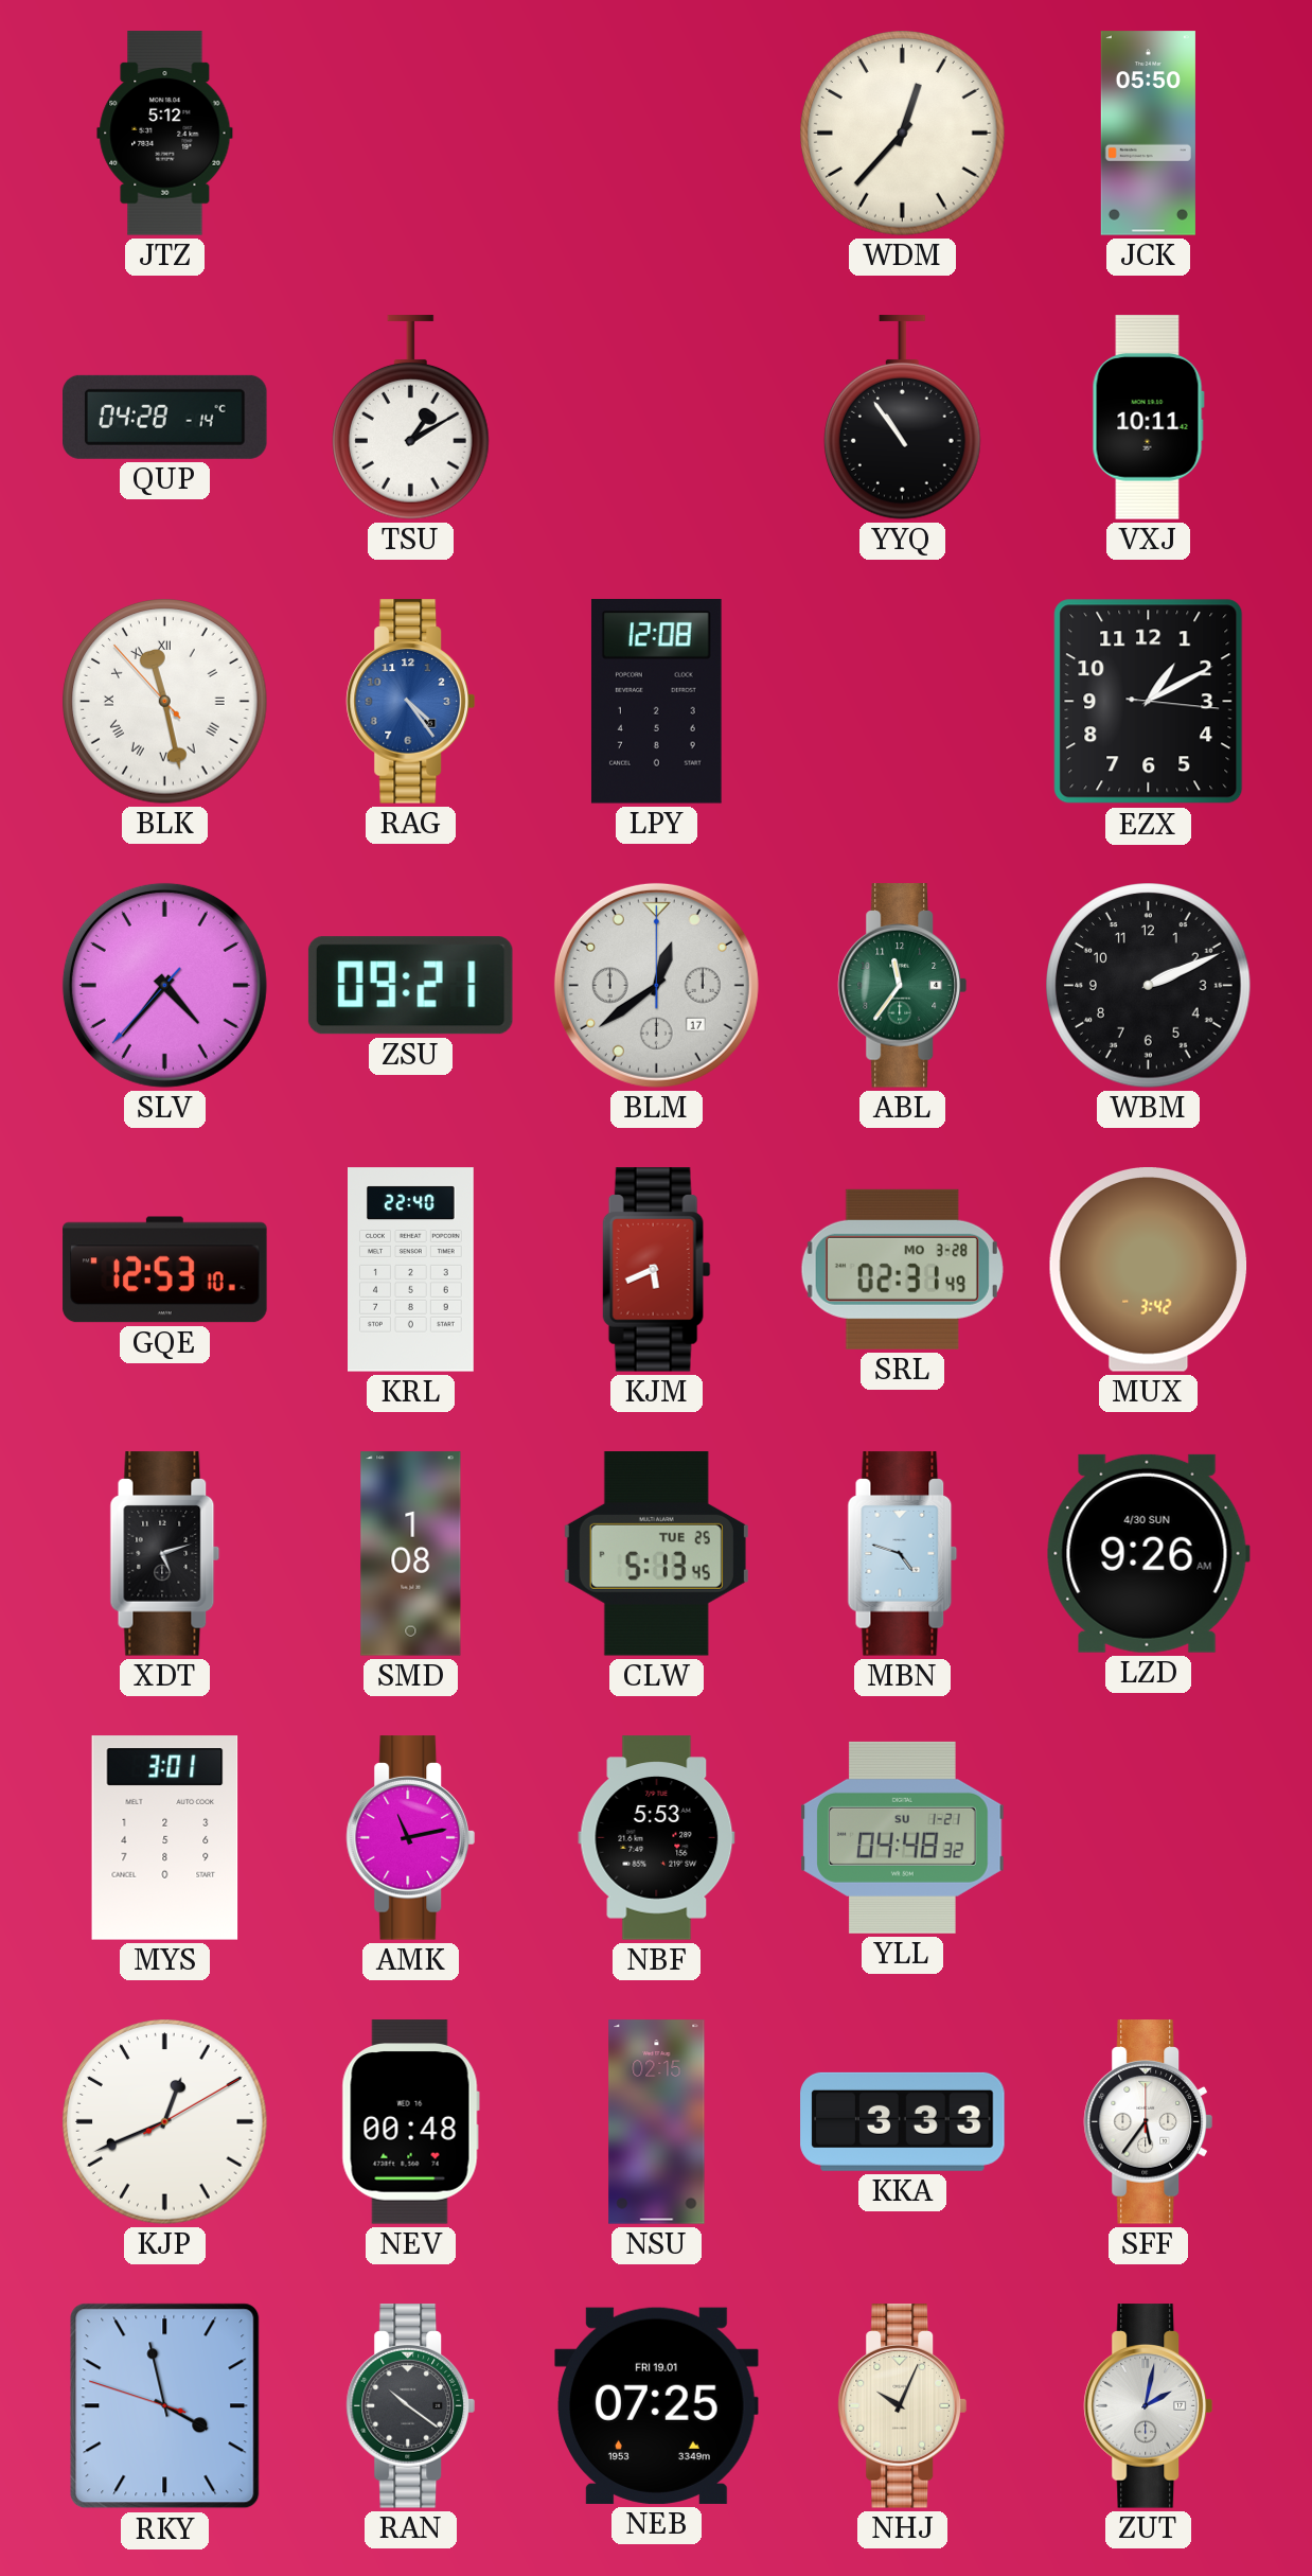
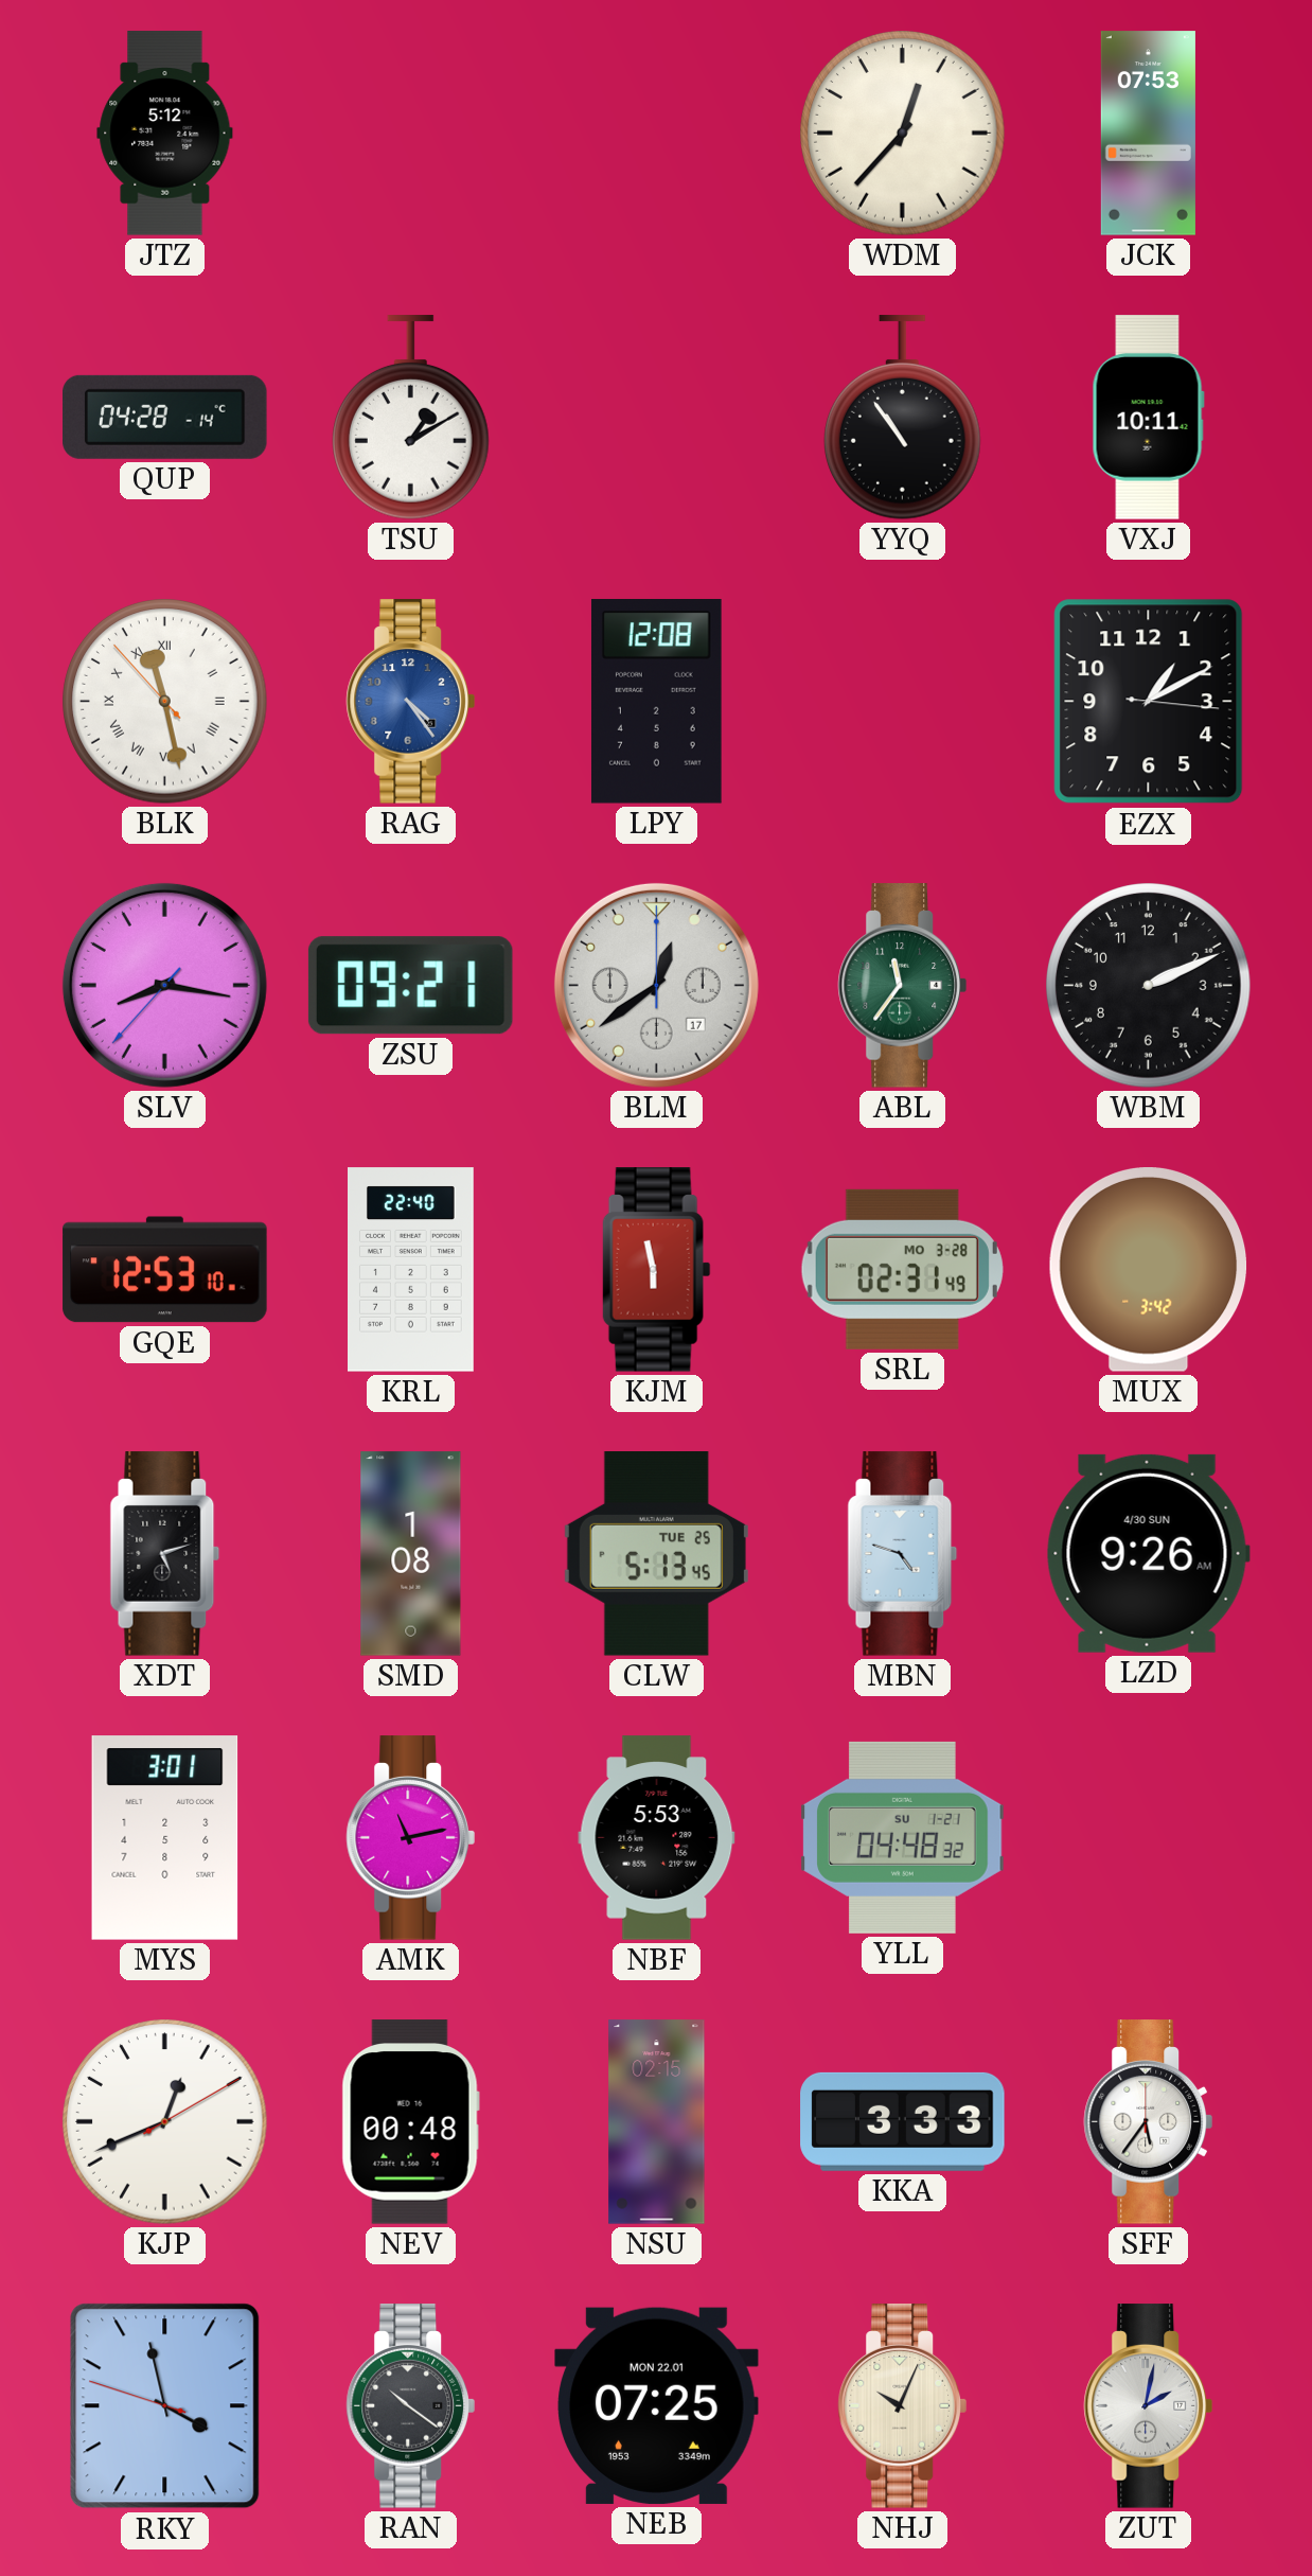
JCK: 05:50 -> 07:53
SLV: 4:36 -> 8:16
KJM: 5:41 -> 5:58
NEB date: FRI 19.01 -> MON 22.01
